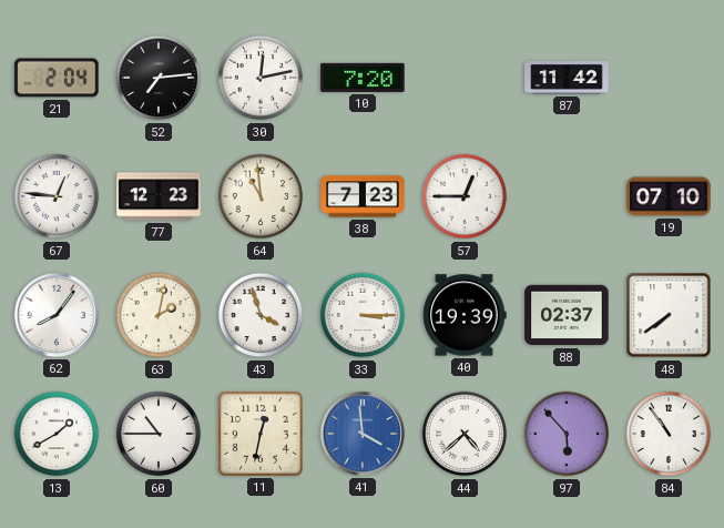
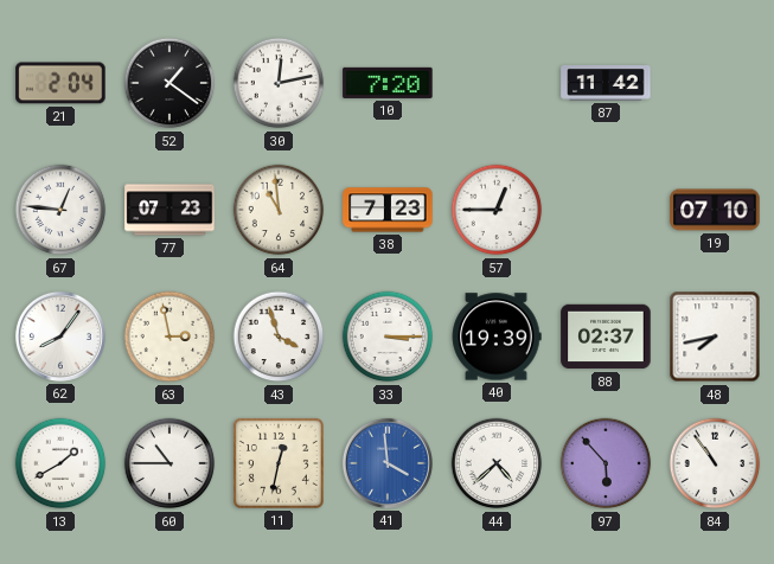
52: 7:14 -> 1:21
77: 12:23 -> 07:23
63: 2:02 -> 2:58
48: 7:39 -> 7:43
